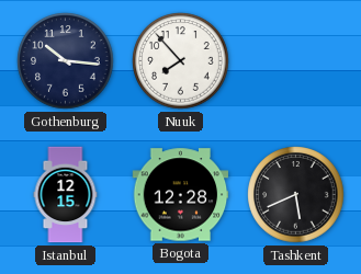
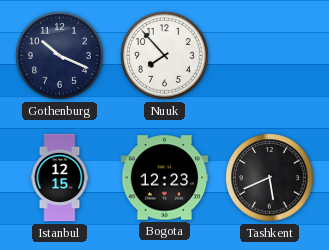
Gothenburg: 10:16 -> 10:19
Bogota: 12:28 -> 12:23
